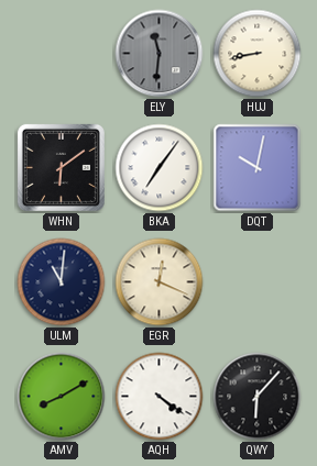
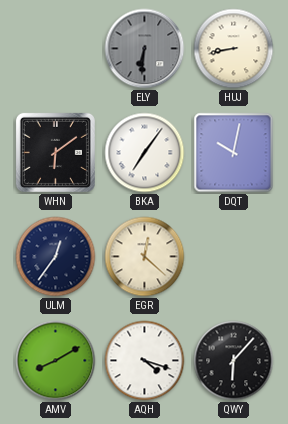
ELY: 11:31 -> 6:31
ULM: 11:01 -> 12:36
EGR: 12:19 -> 12:22
AQH: 4:21 -> 4:18
